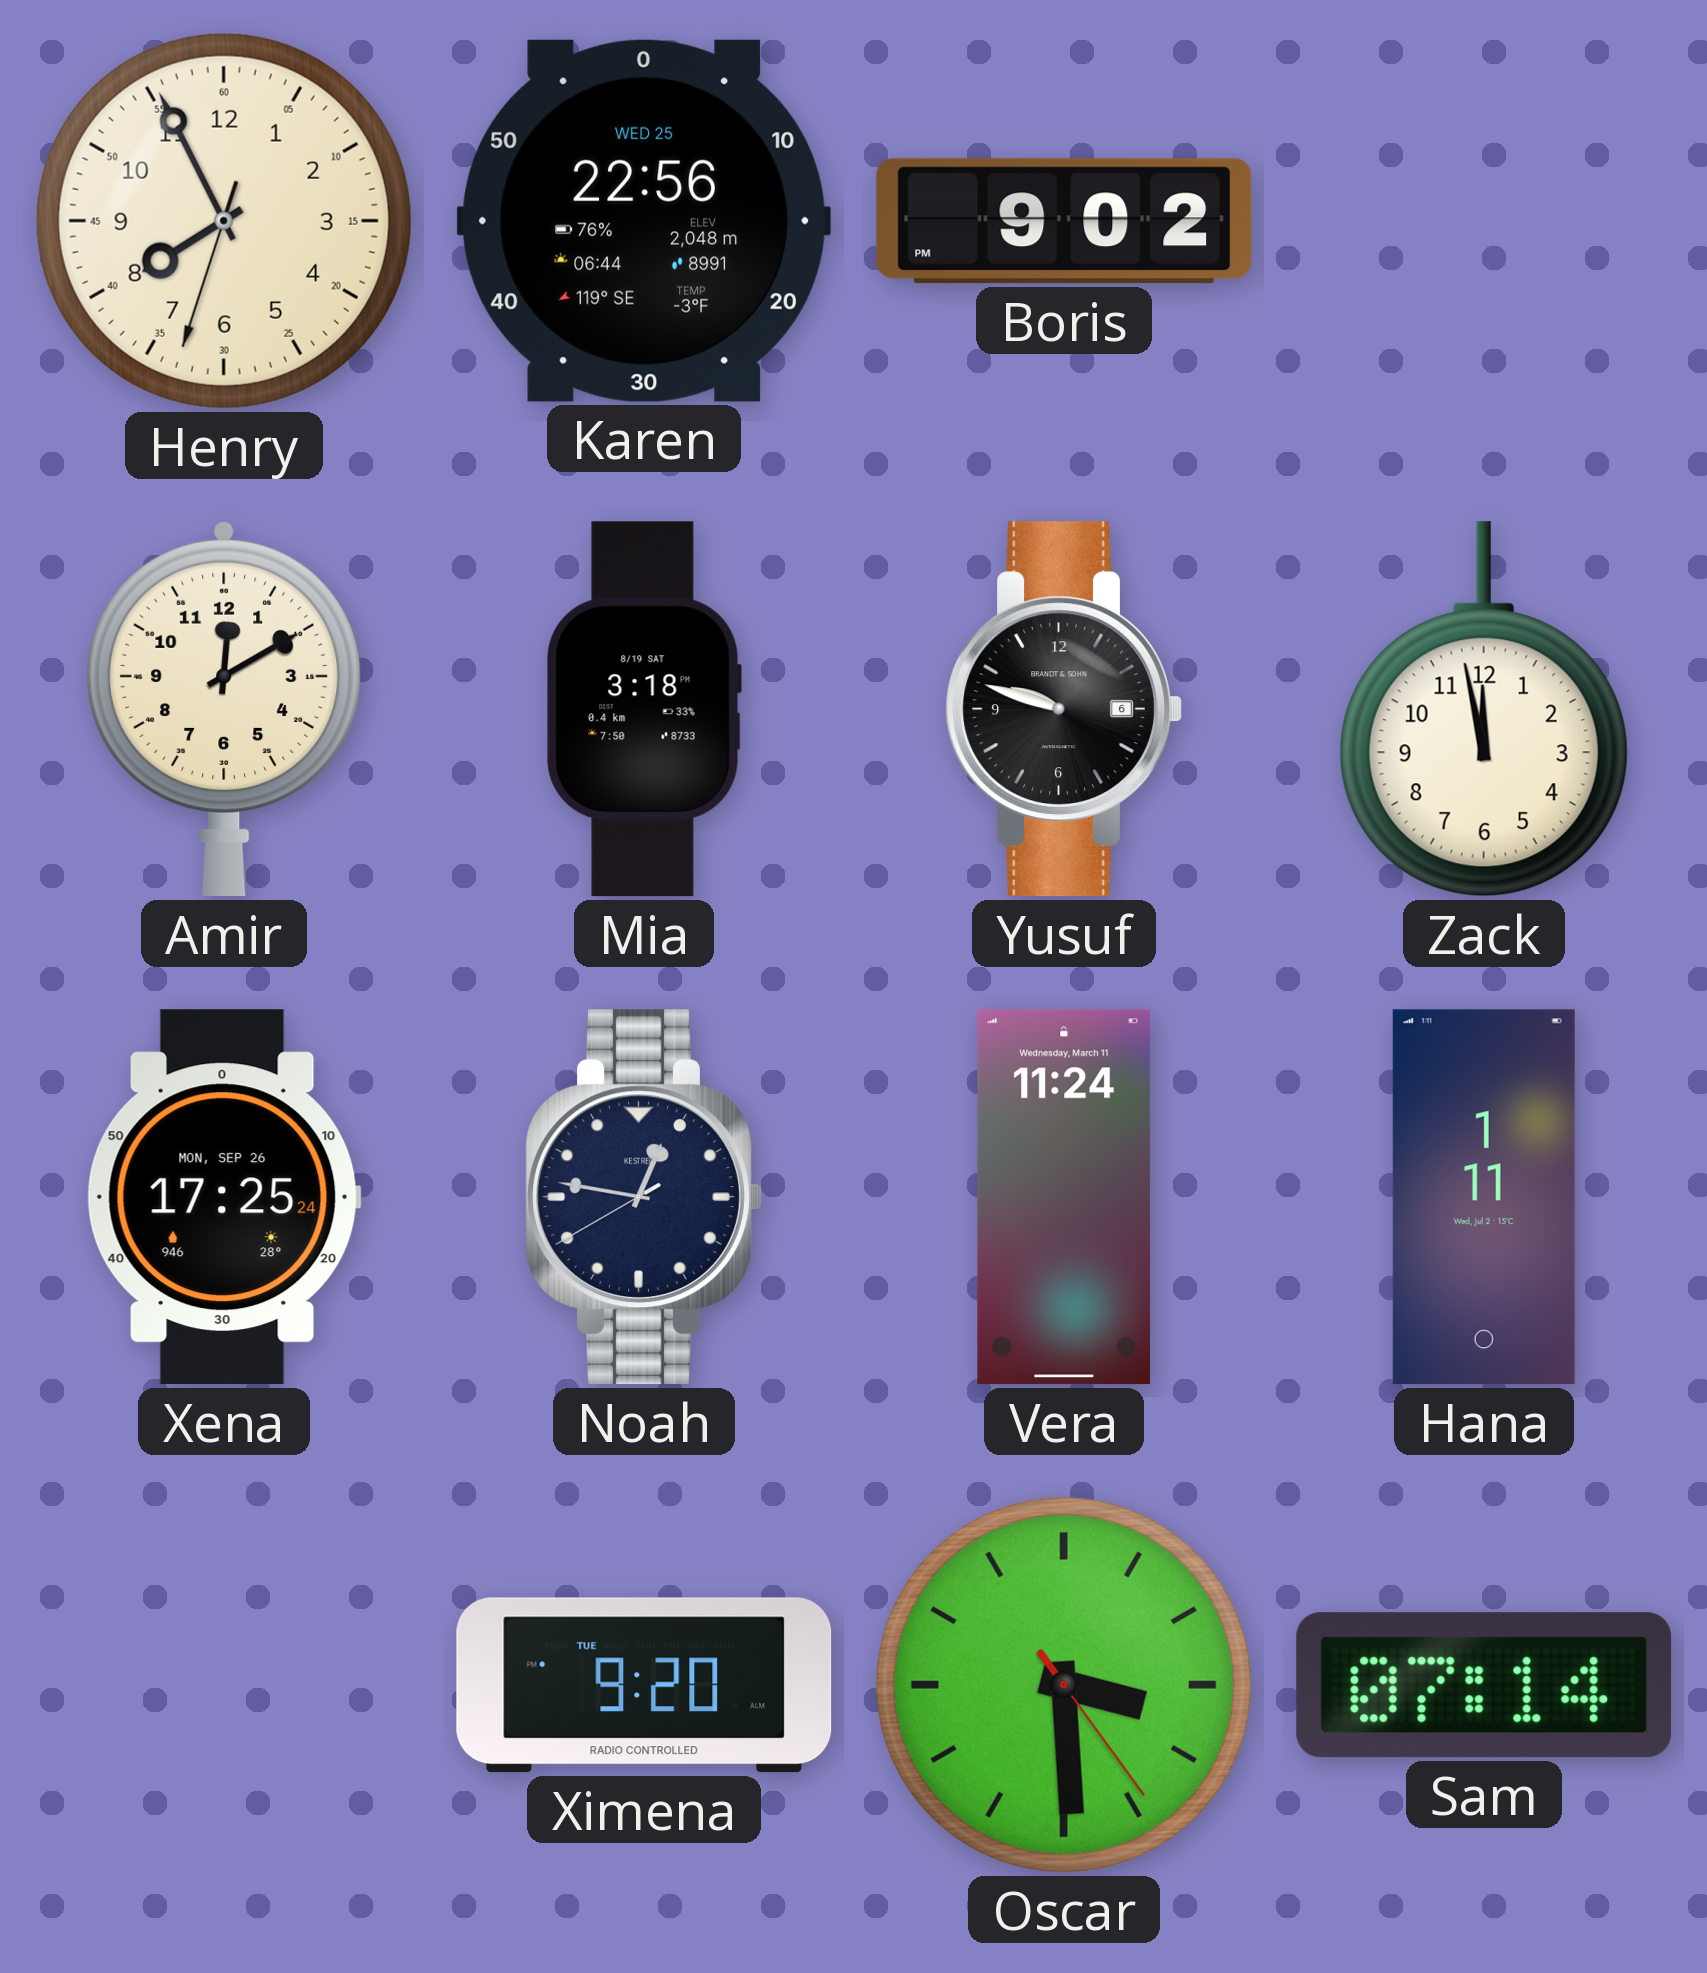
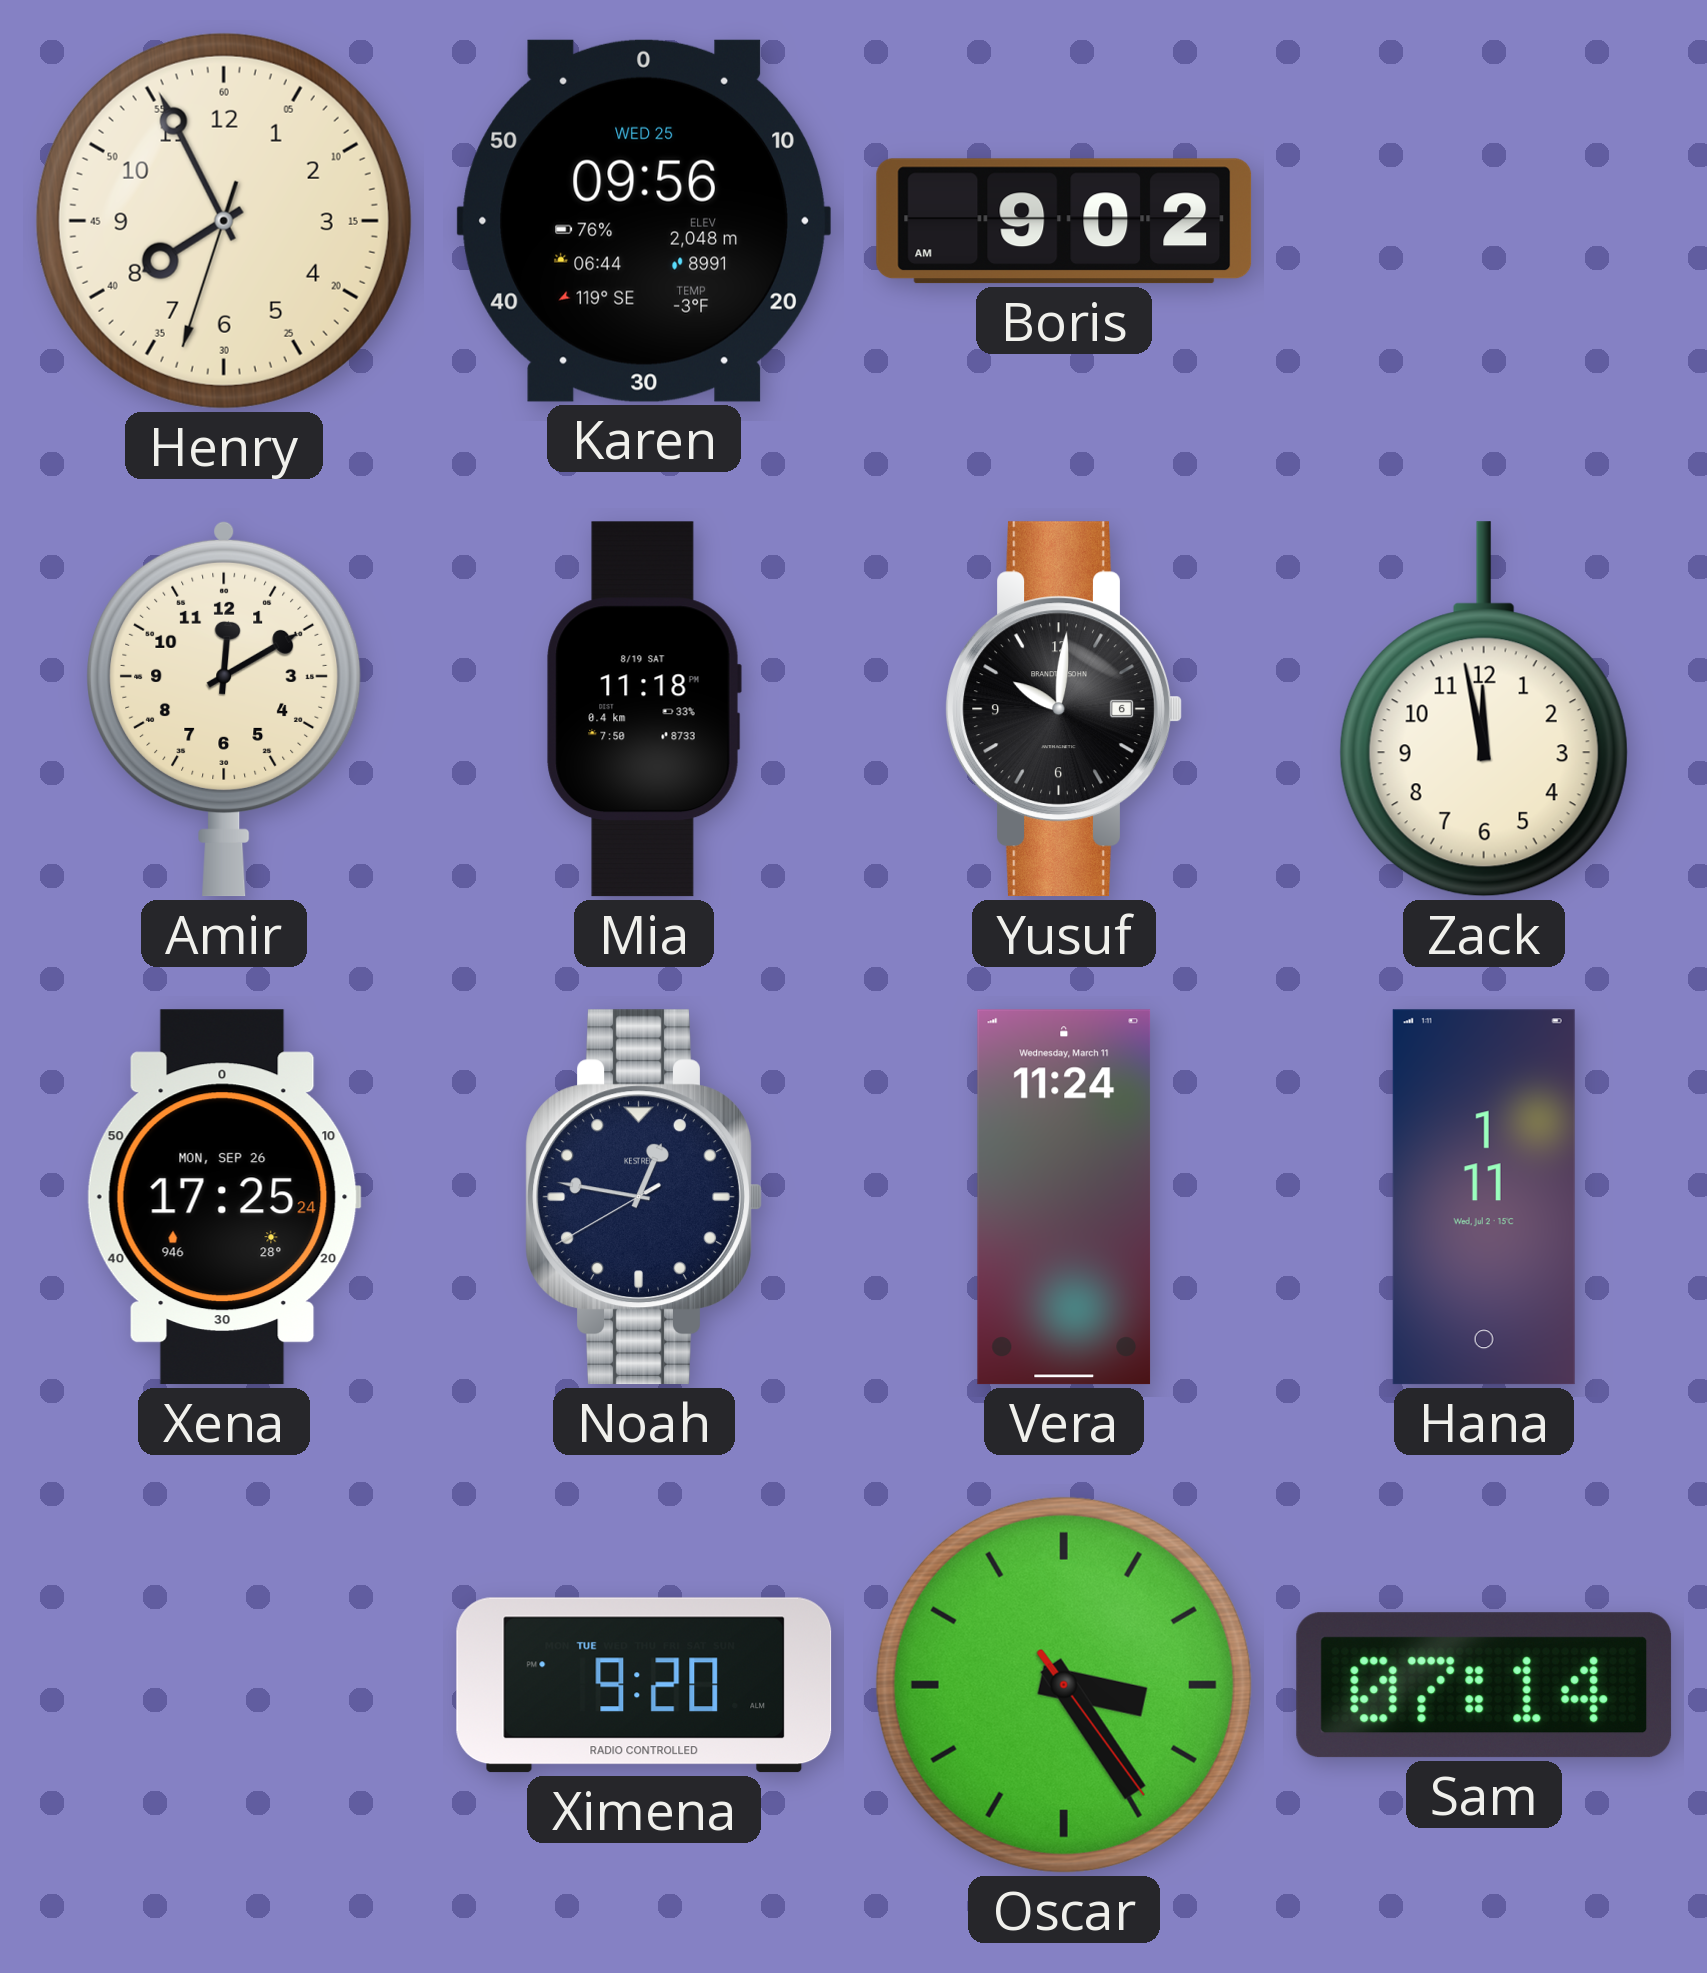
Karen: 22:56 -> 09:56
Boris: 9:02 PM -> 9:02 AM
Mia: 3:18 -> 11:18
Yusuf: 9:48 -> 10:01
Oscar: 3:29 -> 3:24
